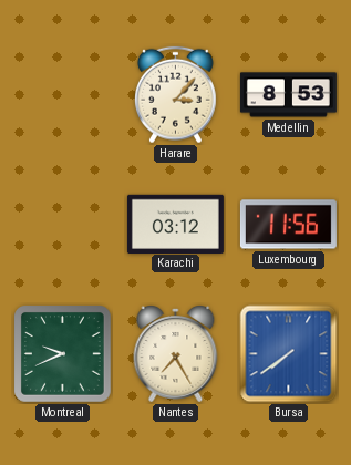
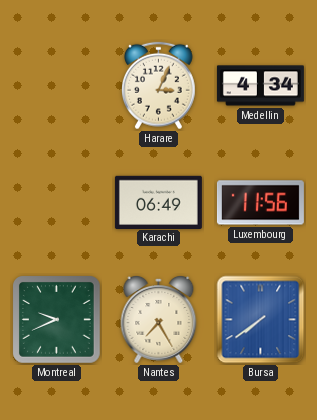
Harare: 3:07 -> 3:04
Medellin: 8:53 -> 4:34
Karachi: 03:12 -> 06:49
